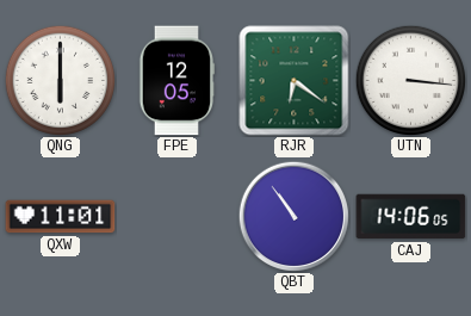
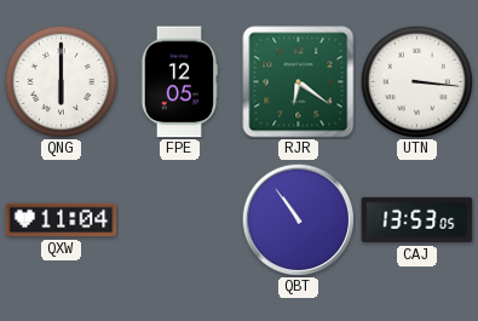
QXW: 11:01 -> 11:04
CAJ: 14:06 -> 13:53
